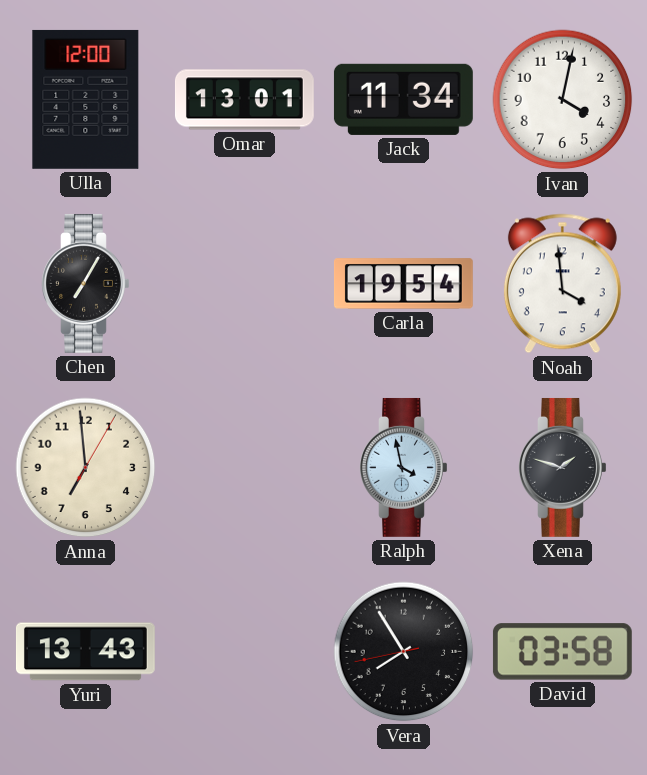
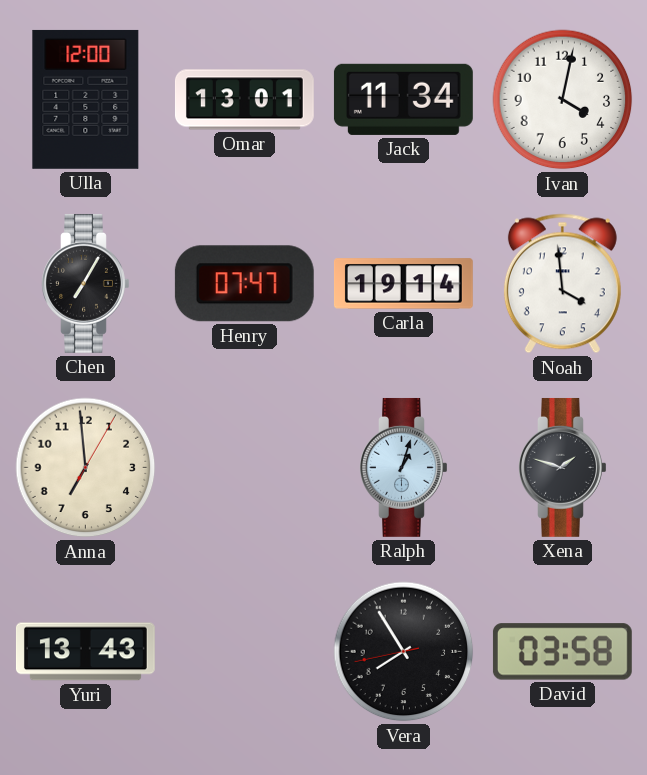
Henry: none -> 07:47
Carla: 19:54 -> 19:14
Ralph: 3:58 -> 1:03
